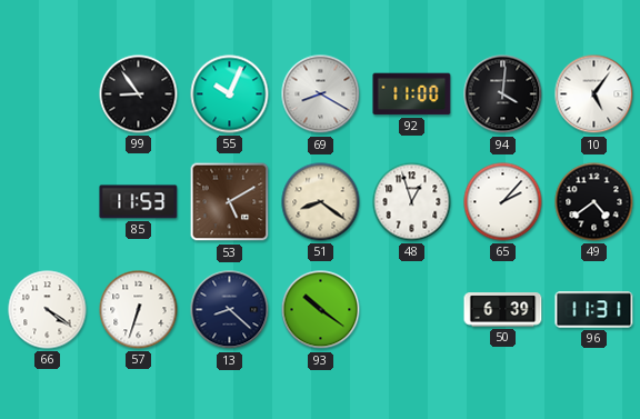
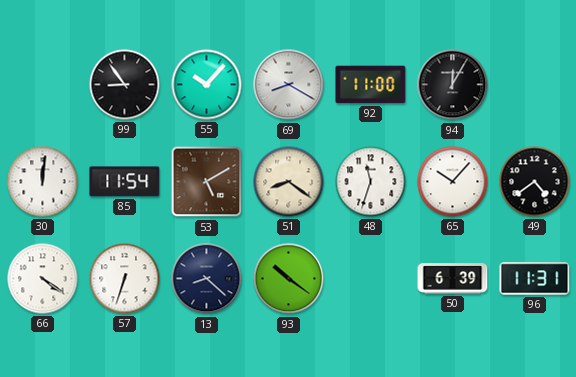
55: 10:04 -> 10:07
94: 4:01 -> 12:05
10: 5:06 -> none
30: none -> 12:01
85: 11:53 -> 11:54
48: 12:57 -> 11:33
65: 2:07 -> 10:07
